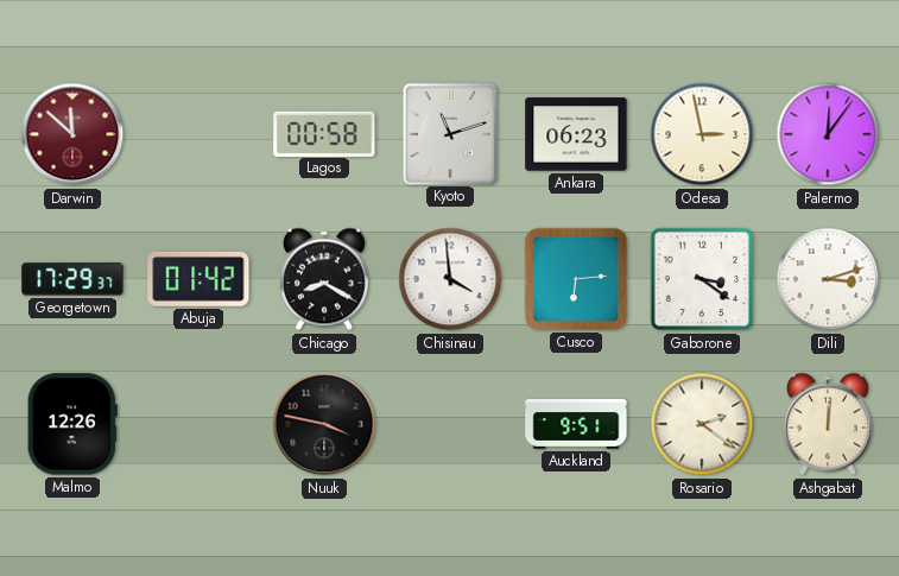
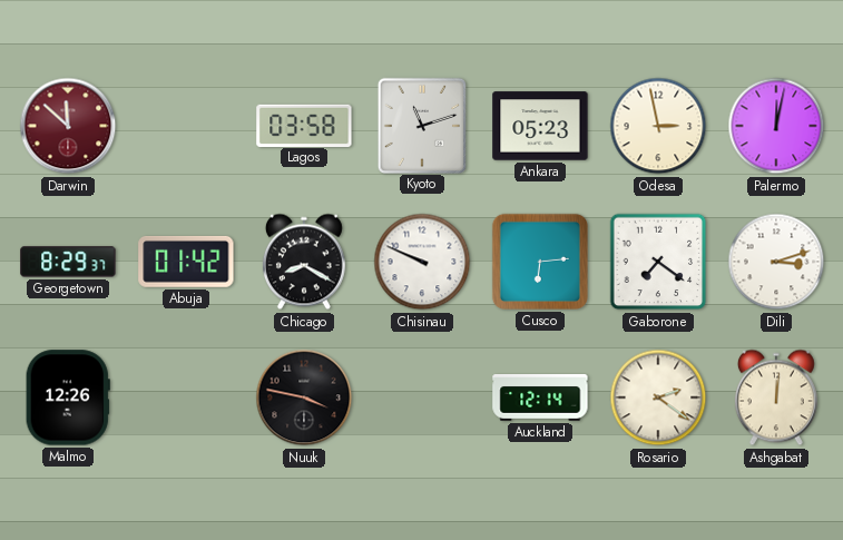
Lagos: 00:58 -> 03:58
Ankara: 06:23 -> 05:23
Palermo: 12:06 -> 12:02
Georgetown: 17:29 -> 8:29
Chisinau: 3:59 -> 9:49
Gaborone: 3:21 -> 7:21
Auckland: 9:51 -> 12:14
